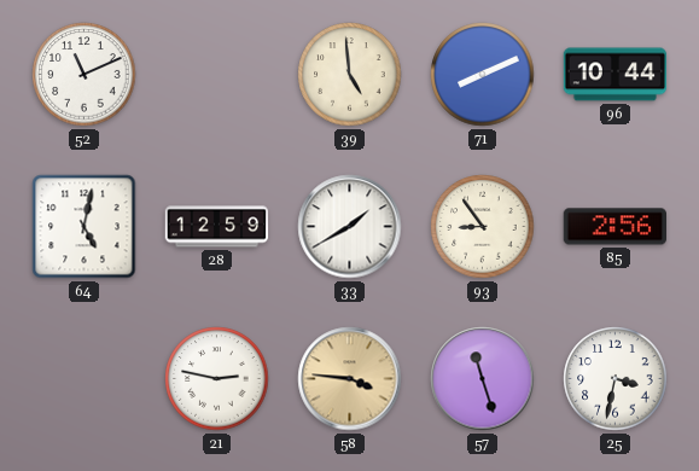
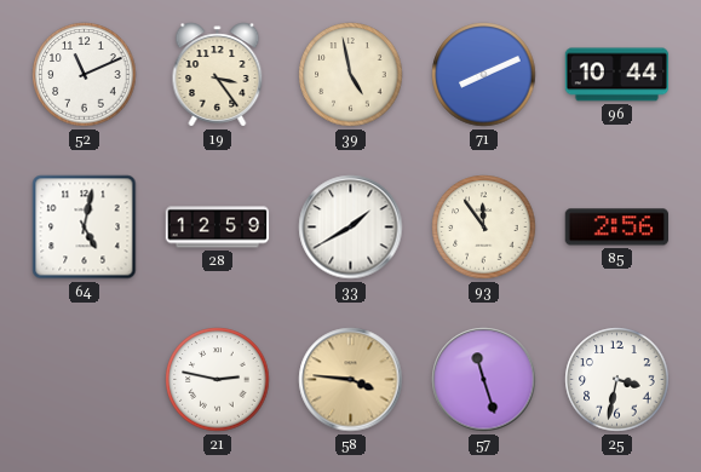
19: none -> 3:24
39: 4:59 -> 4:58
93: 8:54 -> 11:54
